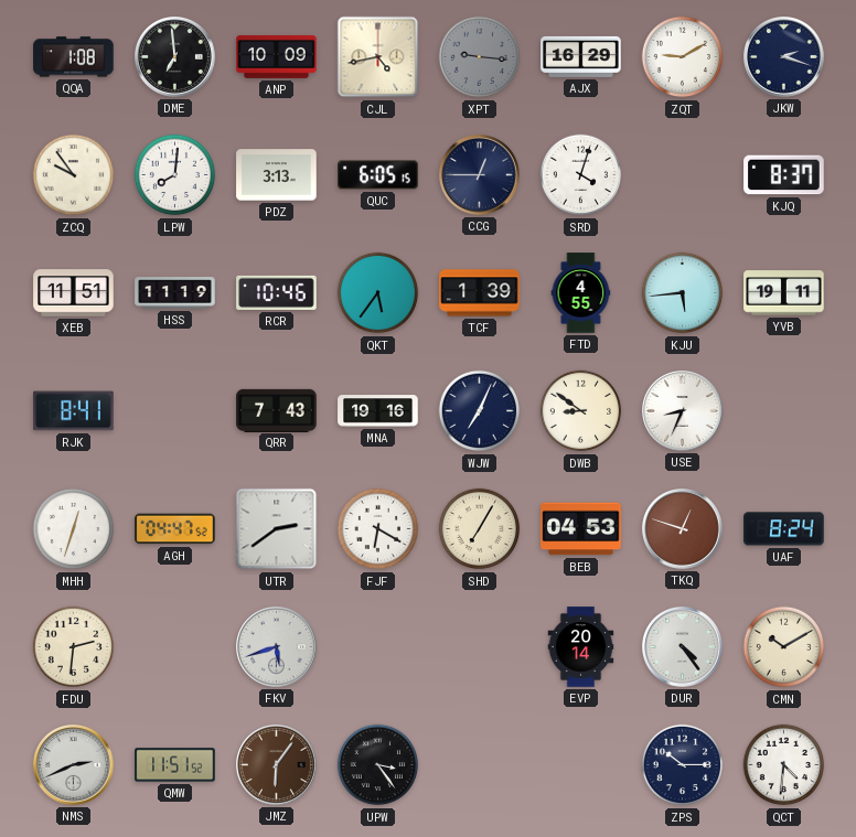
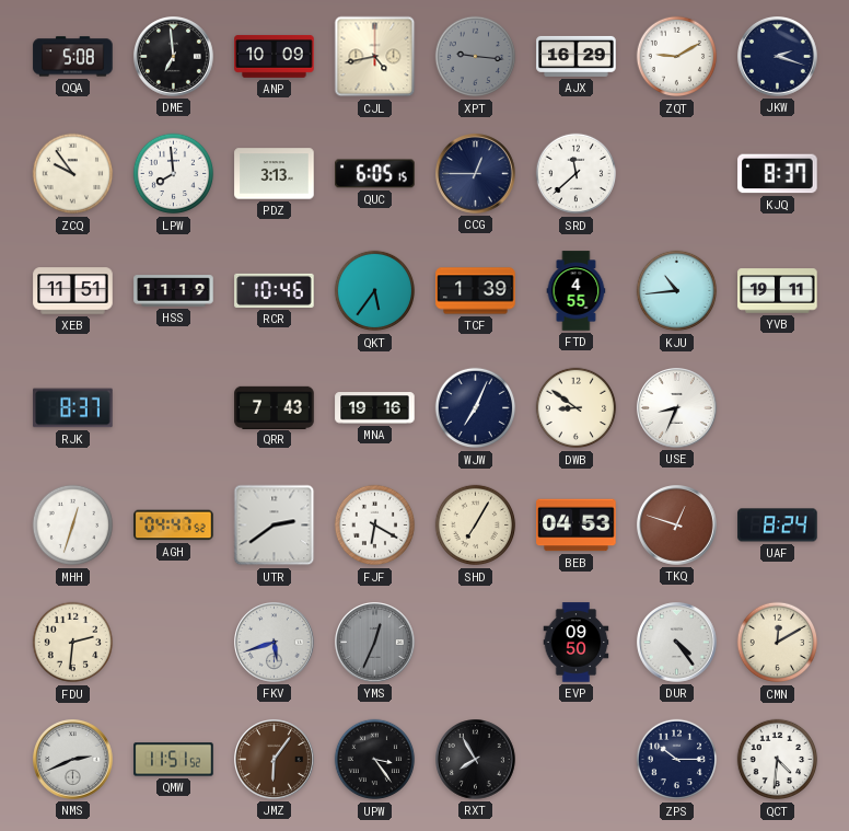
QQA: 1:08 -> 5:08
LPW: 8:01 -> 7:59
SRD: 4:03 -> 11:38
KJU: 5:44 -> 10:44
RJK: 8:41 -> 8:37
YMS: none -> 12:34
EVP: 20:14 -> 09:50
CMN: 10:10 -> 12:10
RXT: none -> 7:55
